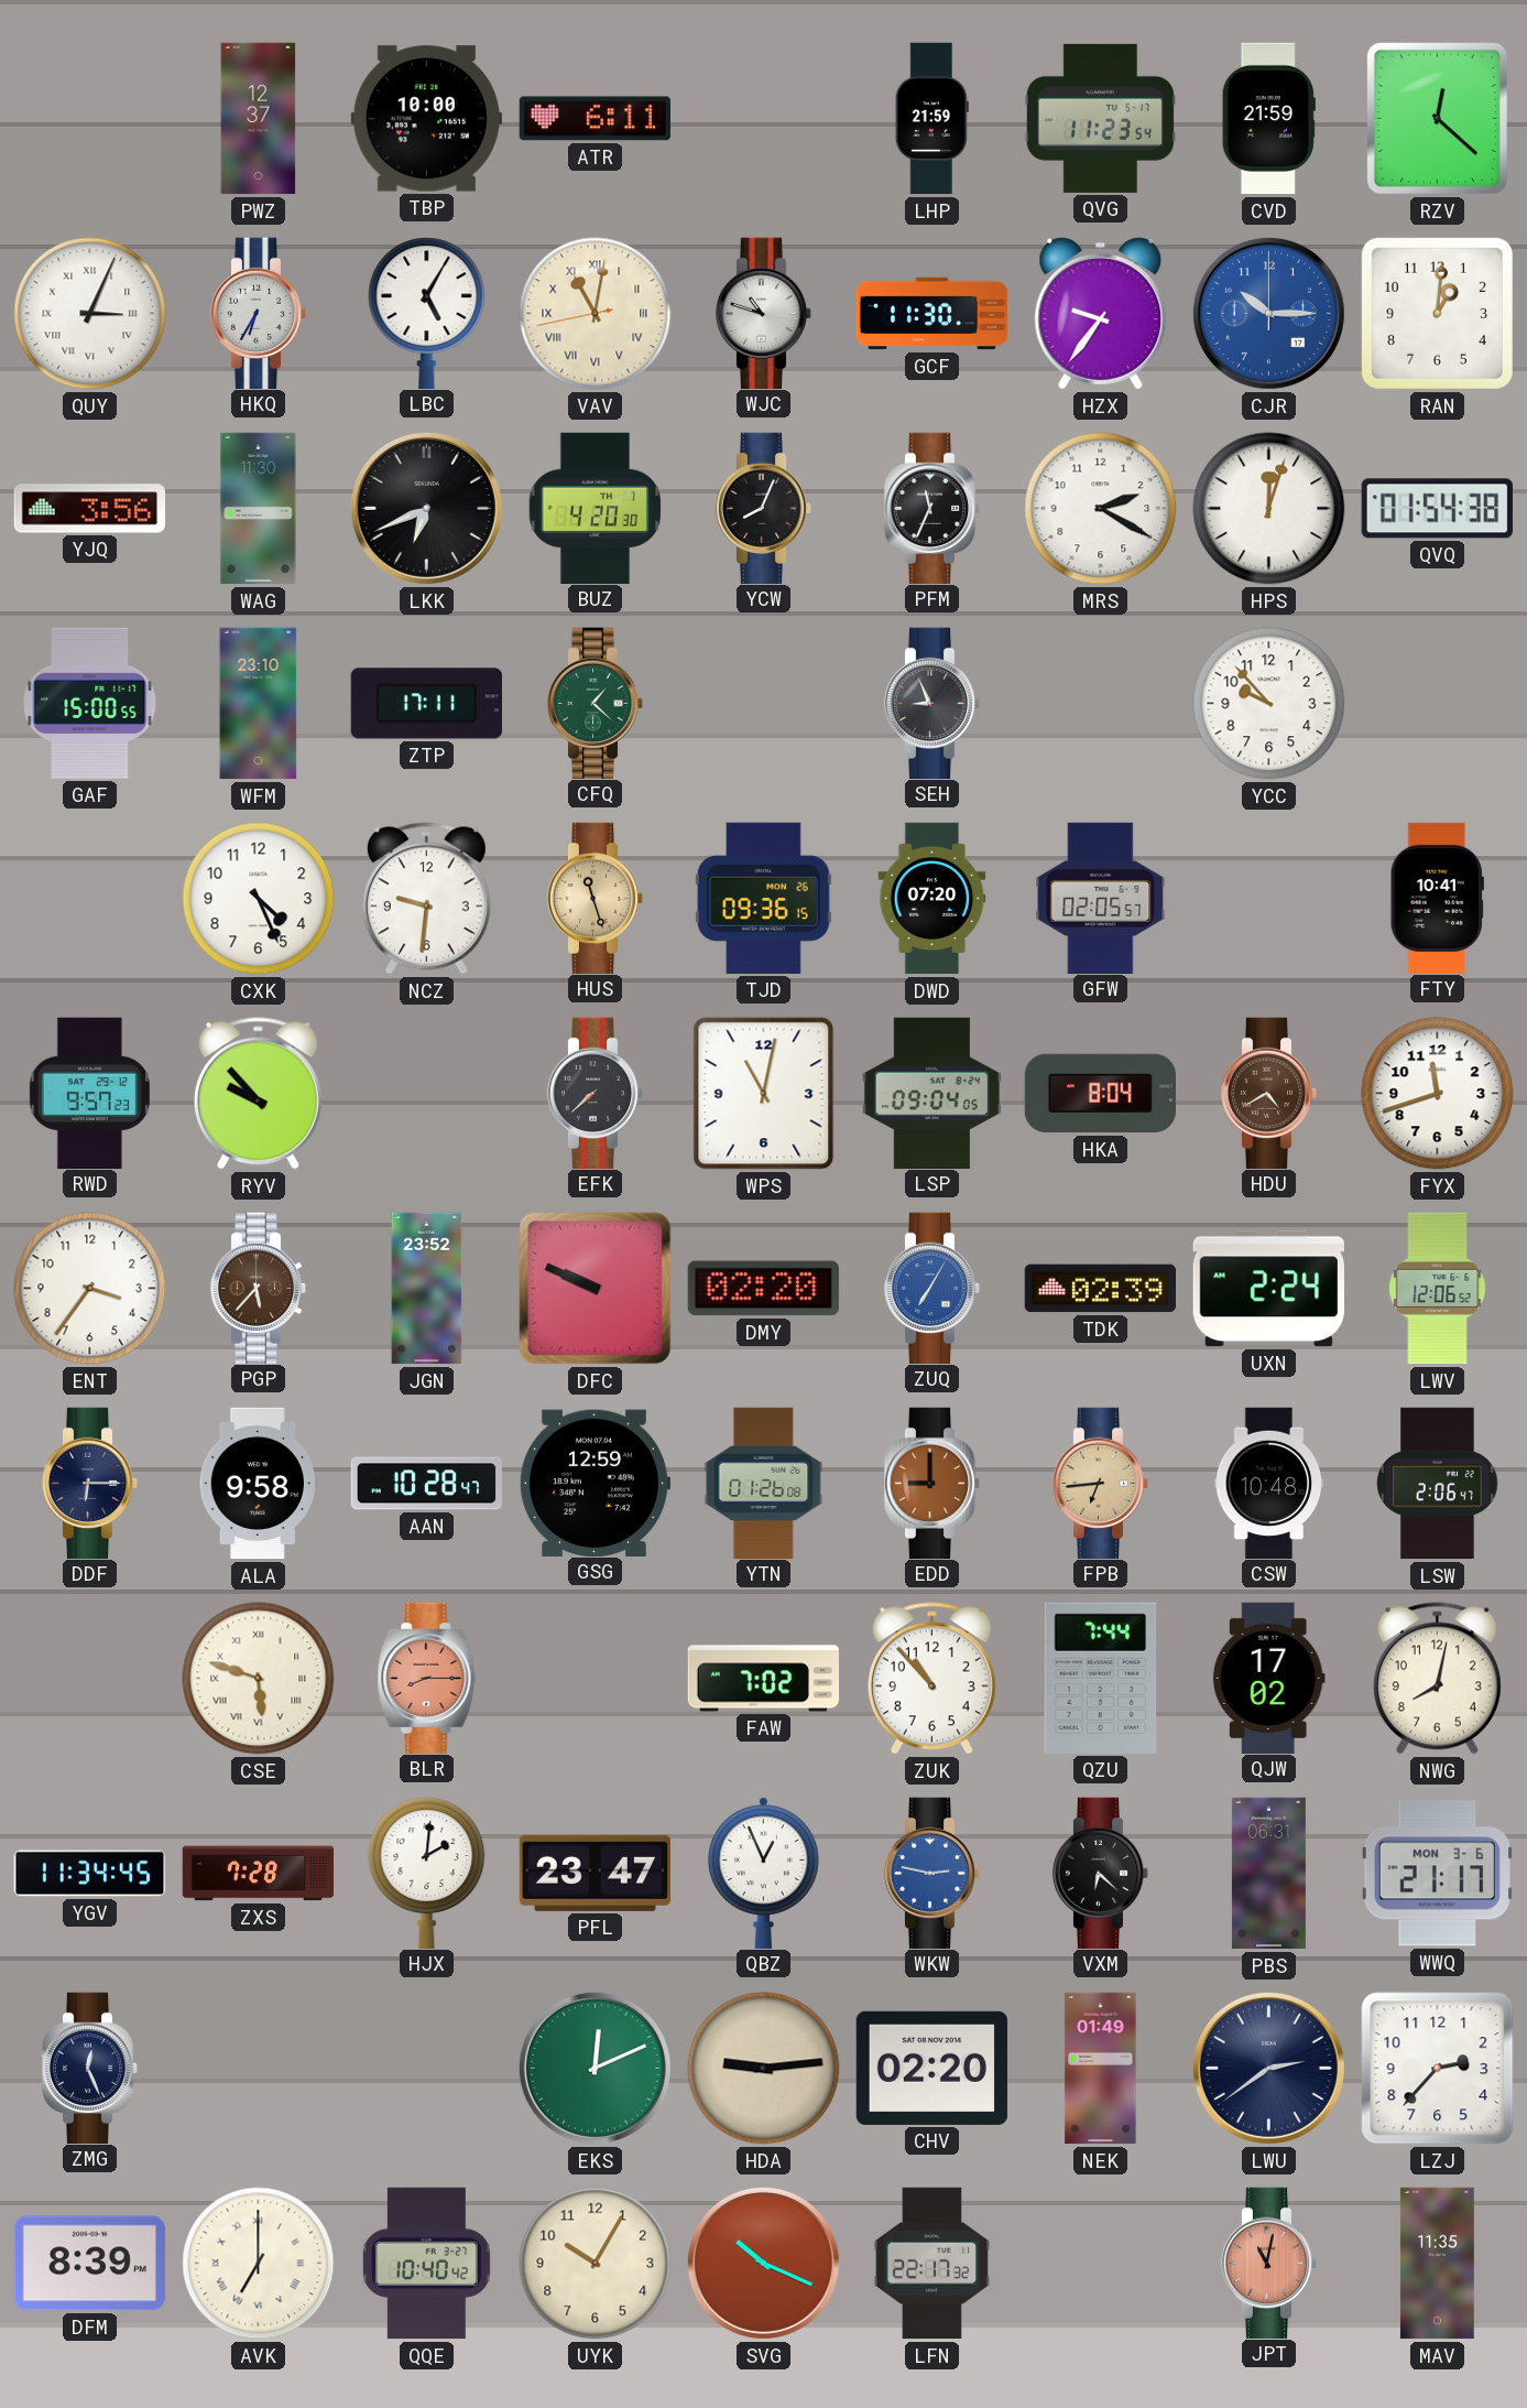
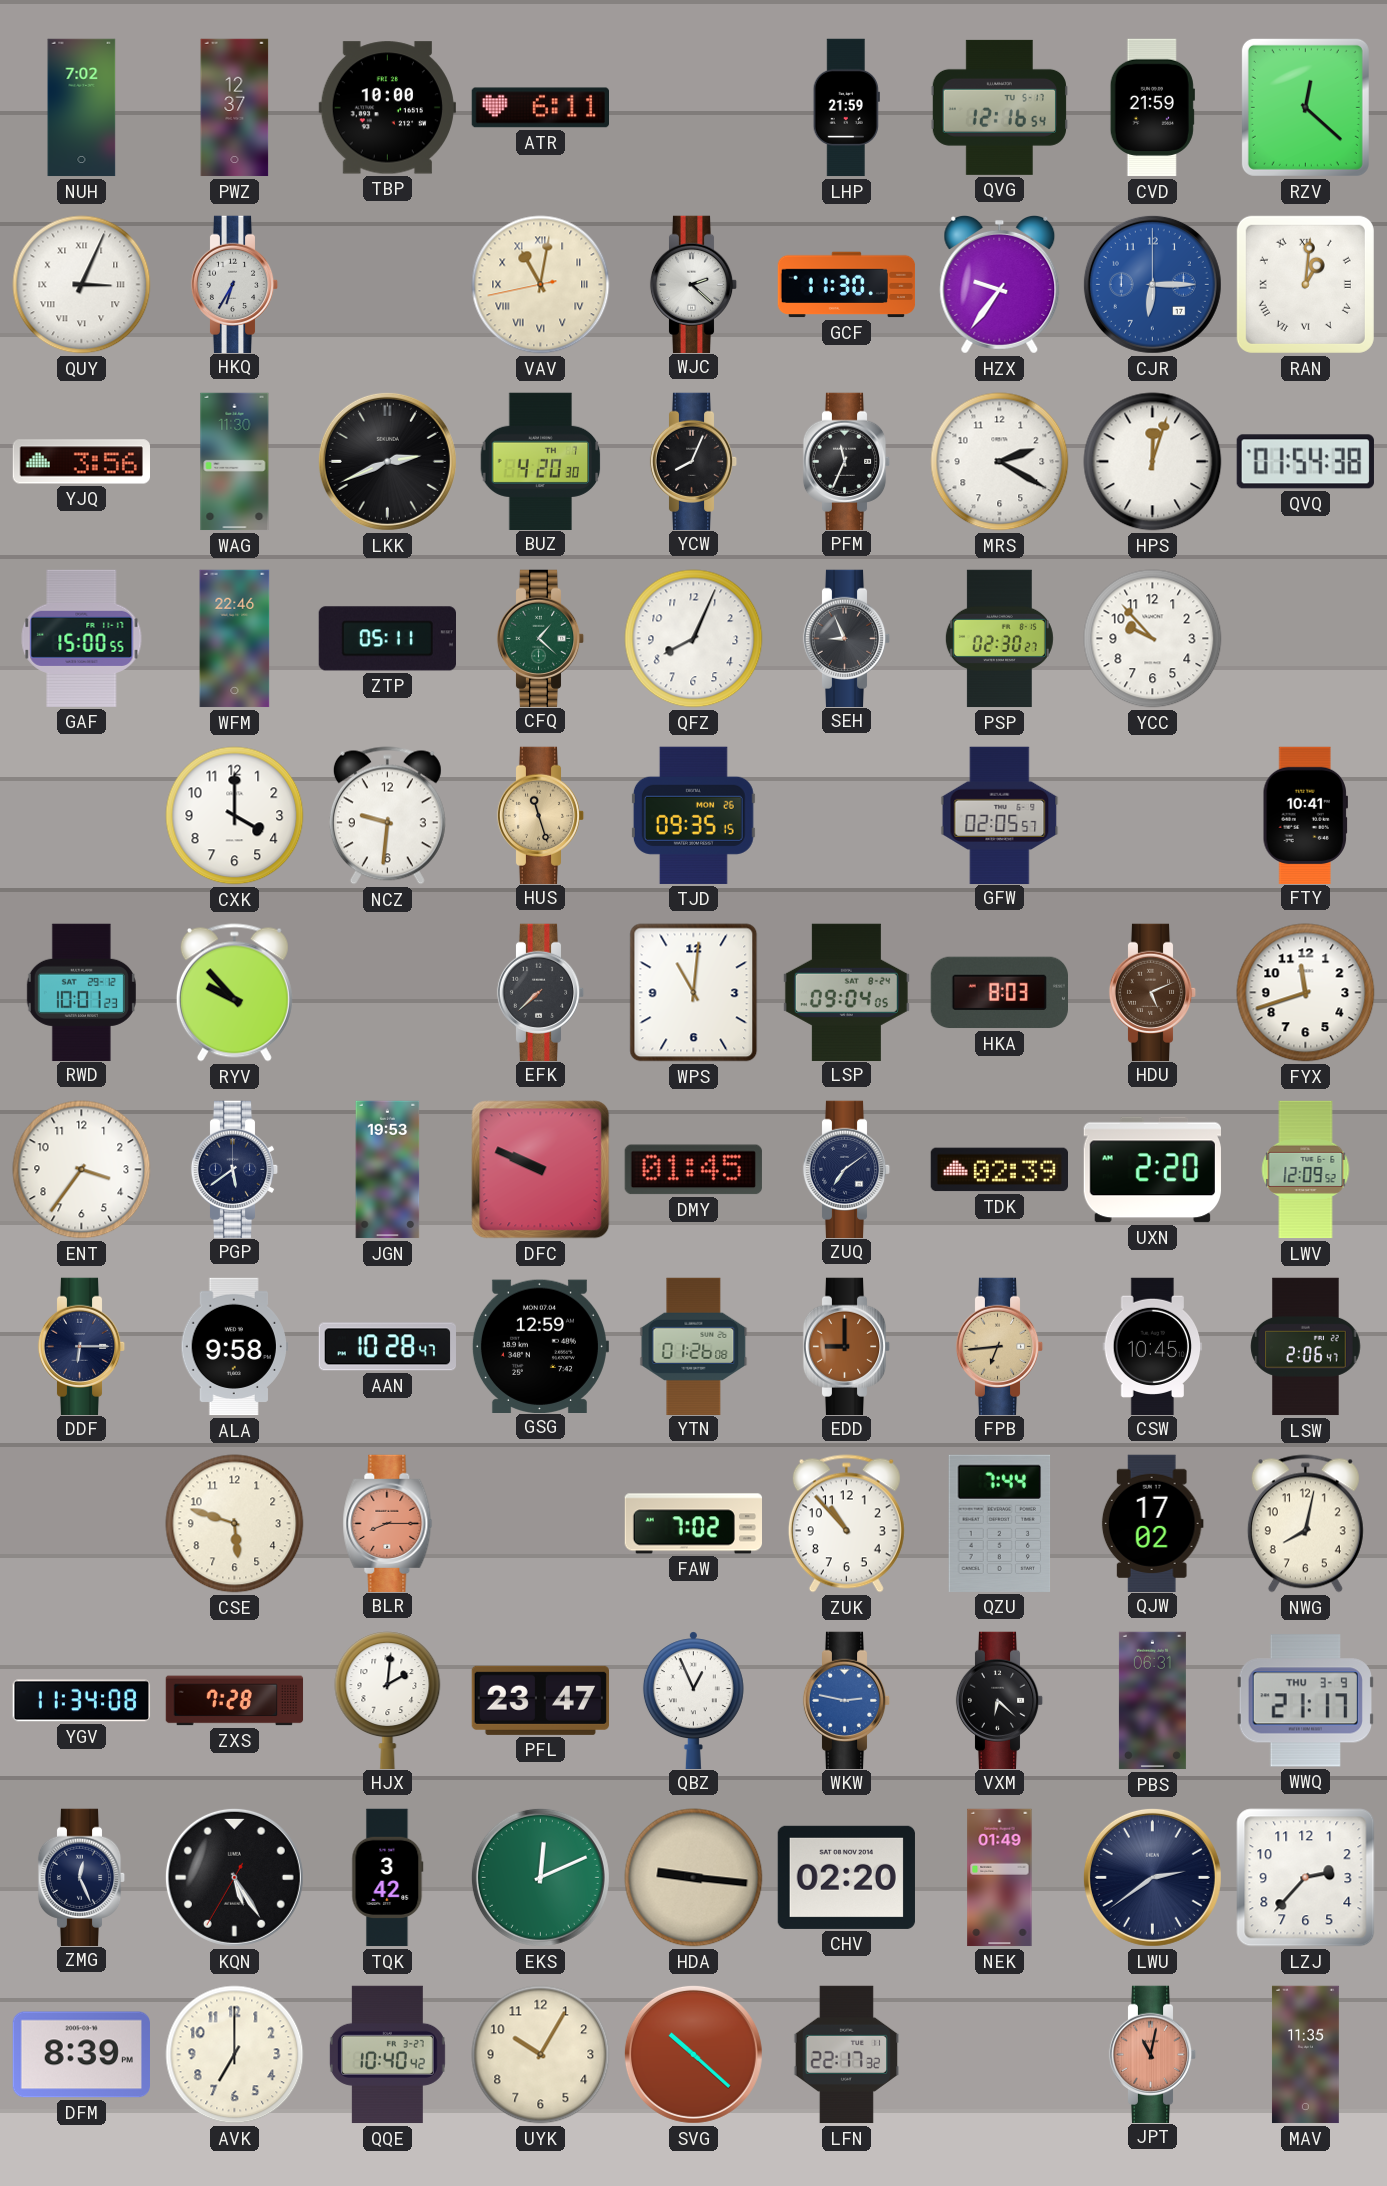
NUH: none -> 7:02
QVG: 11:23 -> 12:16
LBC: 5:05 -> none
WJC: 10:48 -> 2:22
CJR: 10:15 -> 6:15
RAN numerals: Arabic -> Roman
LKK: 6:41 -> 2:41
WFM: 23:10 -> 22:46
ZTP: 17:11 -> 05:11
QFZ: none -> 8:04
PSP: none -> 02:30
CXK: 4:26 -> 4:00
TJD: 09:36 -> 09:35
DWD: 07:20 -> none
RWD: 9:57 -> 10:01
WPS: 11:02 -> 11:01
HKA: 8:04 -> 8:03
HDU: 4:40 -> 5:11
PGP: 5:37 -> 5:39
PGP dial: brown -> navy
JGN: 23:52 -> 19:53
DMY: 02:20 -> 01:45
ZUQ: 7:05 -> 7:09
ZUQ dial: blue -> navy
UXN: 2:24 -> 2:20
LWV: 12:06 -> 12:09
CSW: 10:48 -> 10:45
CSE numerals: Roman -> Arabic
YGV: 11:34:45 -> 11:34:08
WWQ date: MON 3-6 -> THU 3-9
KQN: none -> 5:24
TQK: none -> 3:42
HDA: 9:14 -> 9:16
AVK numerals: Roman -> Arabic
SVG: 10:19 -> 10:22
